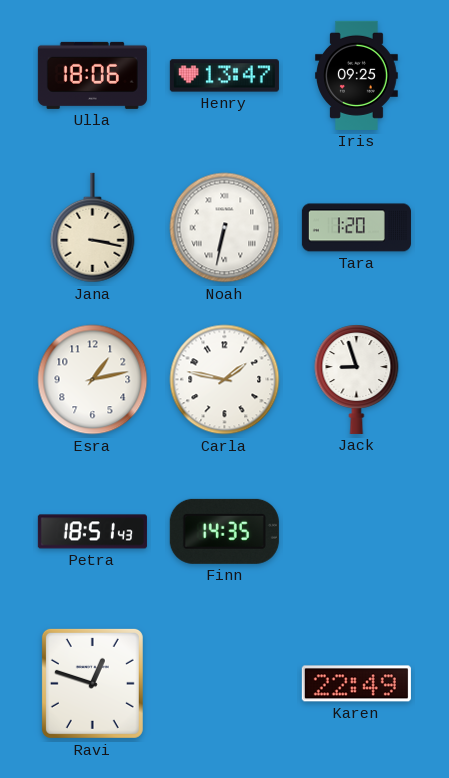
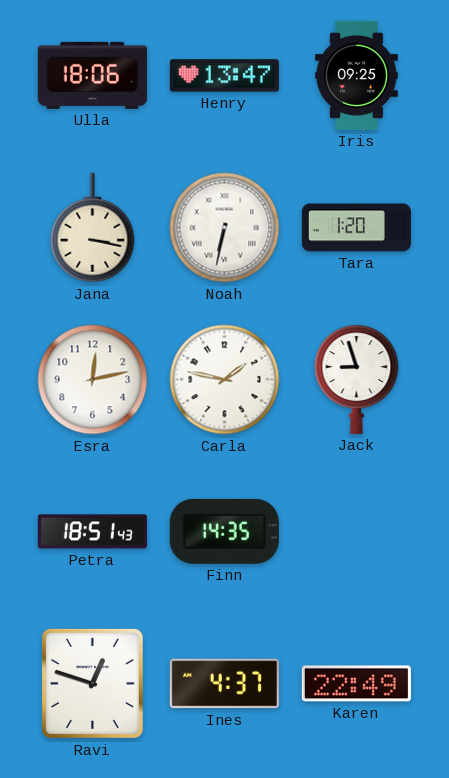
Esra: 1:13 -> 12:13
Ines: none -> 4:37
